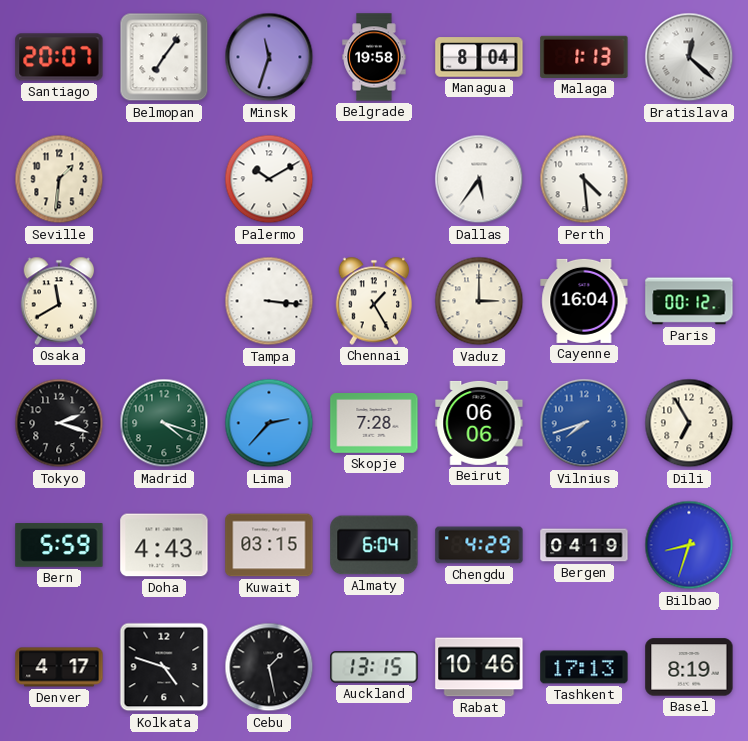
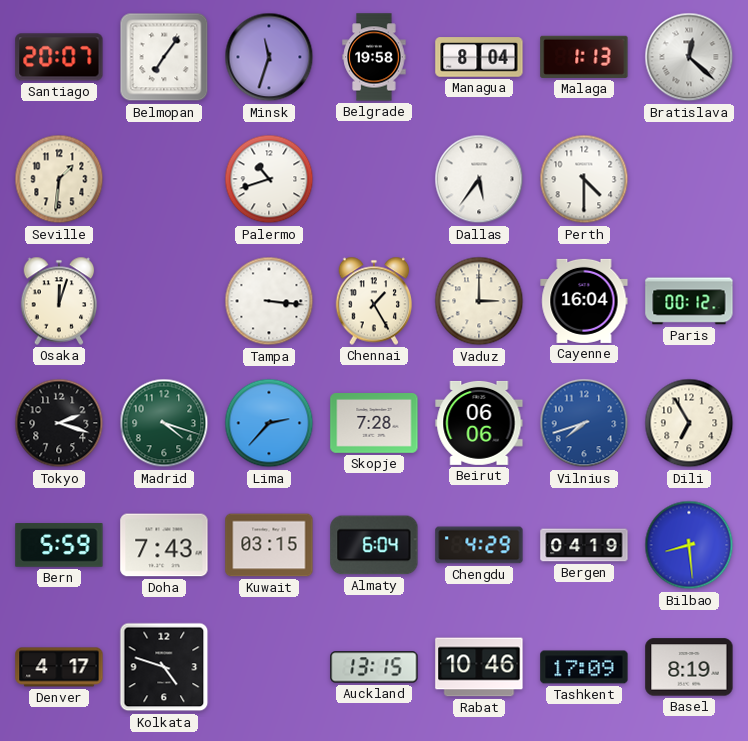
Palermo: 10:10 -> 10:42
Perth: 4:29 -> 4:30
Osaka: 11:40 -> 12:03
Doha: 4:43 -> 7:43
Bilbao: 8:33 -> 8:29
Cebu: 1:28 -> none
Tashkent: 17:13 -> 17:09
